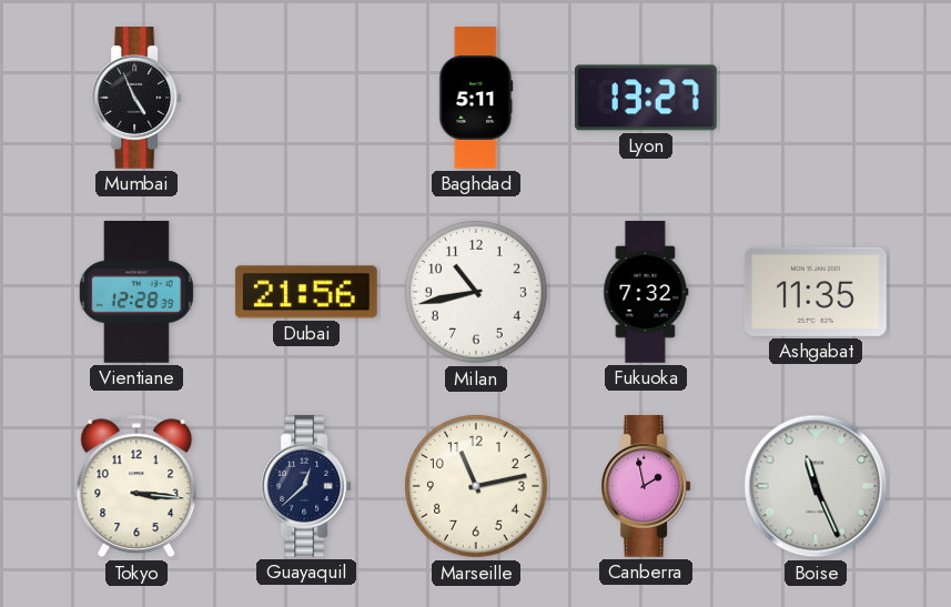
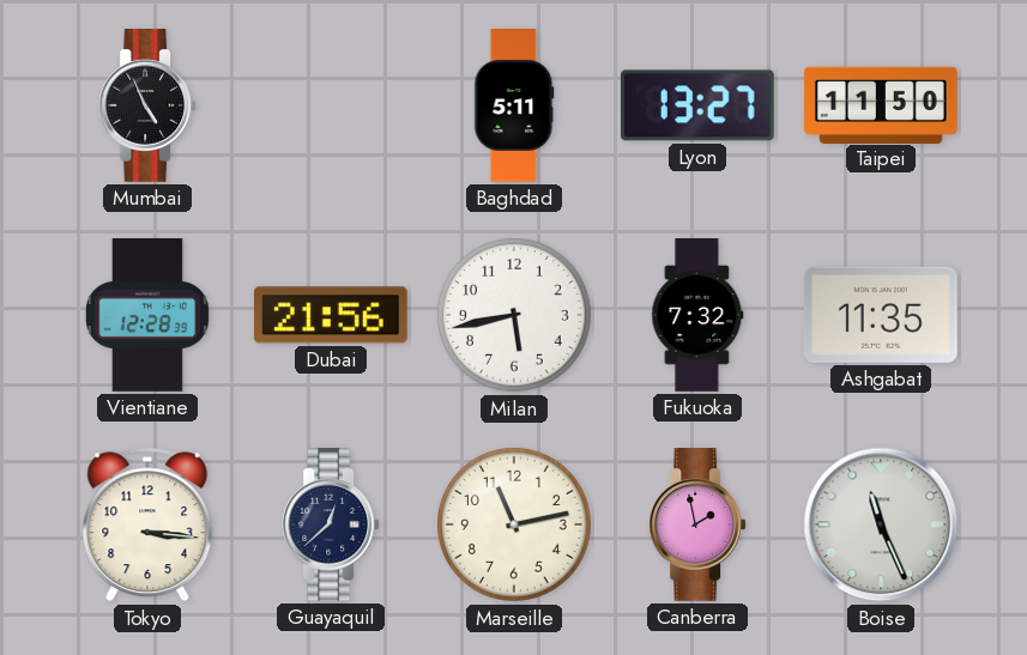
Taipei: none -> 11:50
Milan: 10:43 -> 5:43
